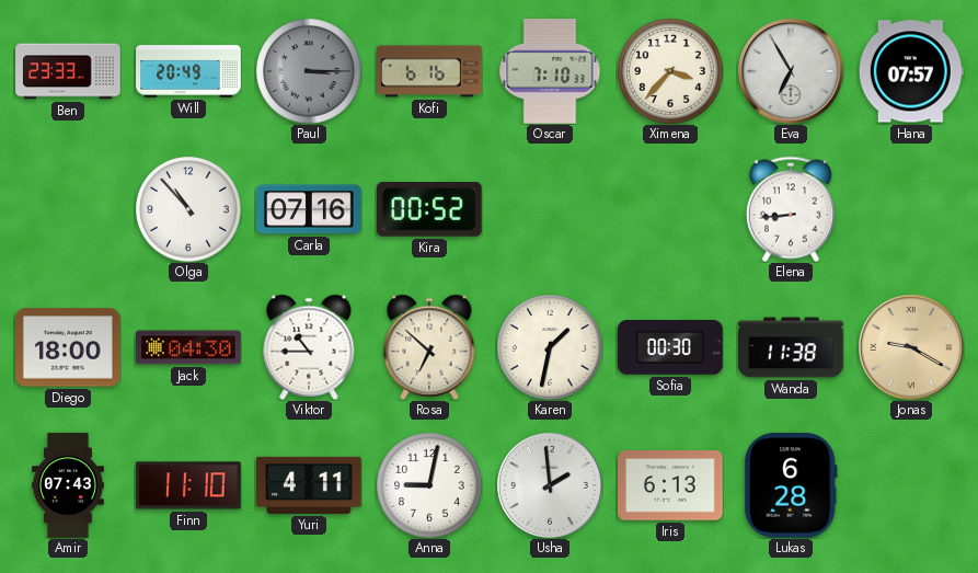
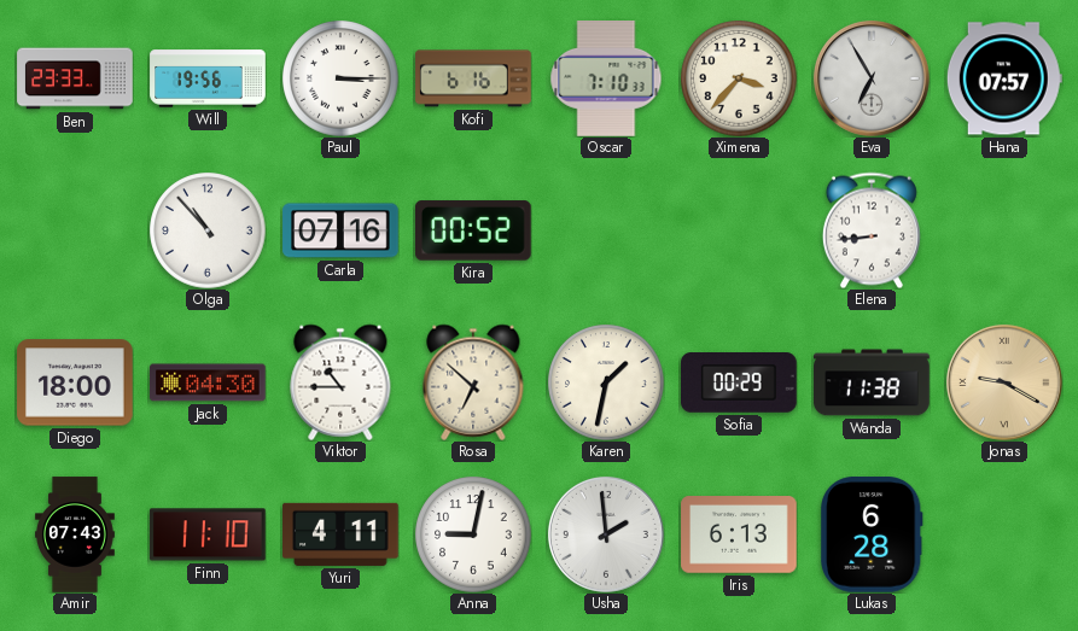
Will: 20:49 -> 19:56
Paul dial: grey -> white
Sofia: 00:30 -> 00:29
